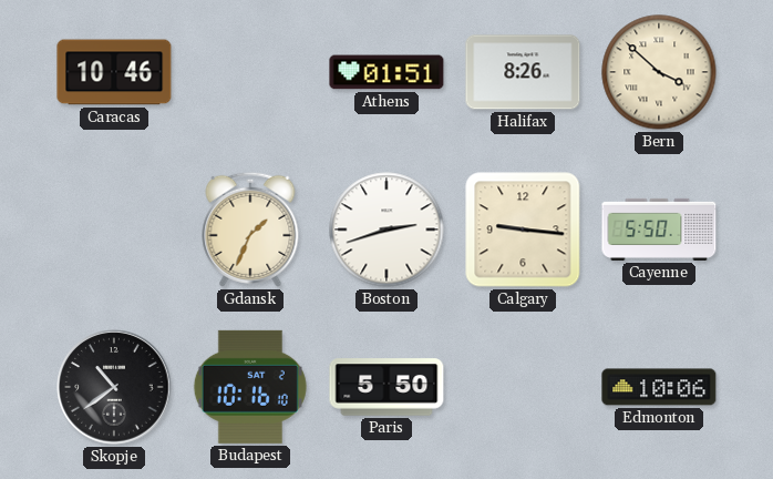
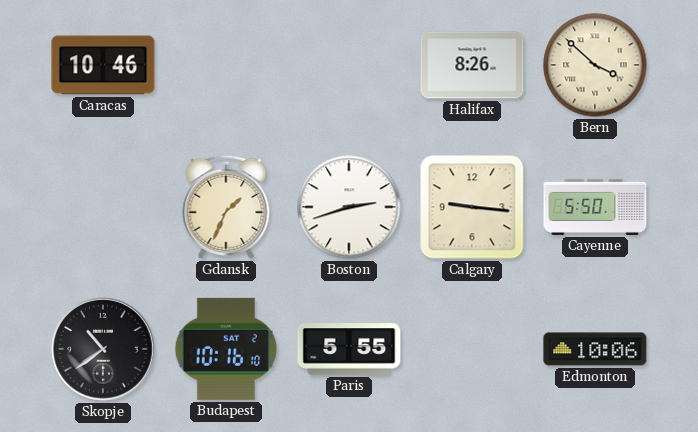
Athens: 01:51 -> none
Paris: 5:50 -> 5:55
